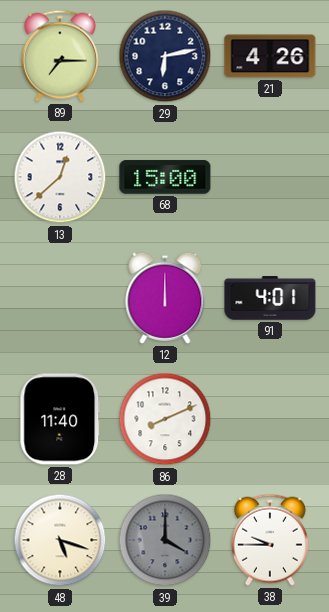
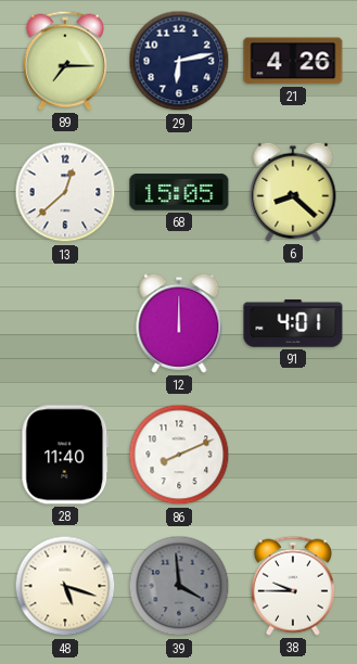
68: 15:00 -> 15:05
6: none -> 8:22
39: 4:00 -> 3:59
